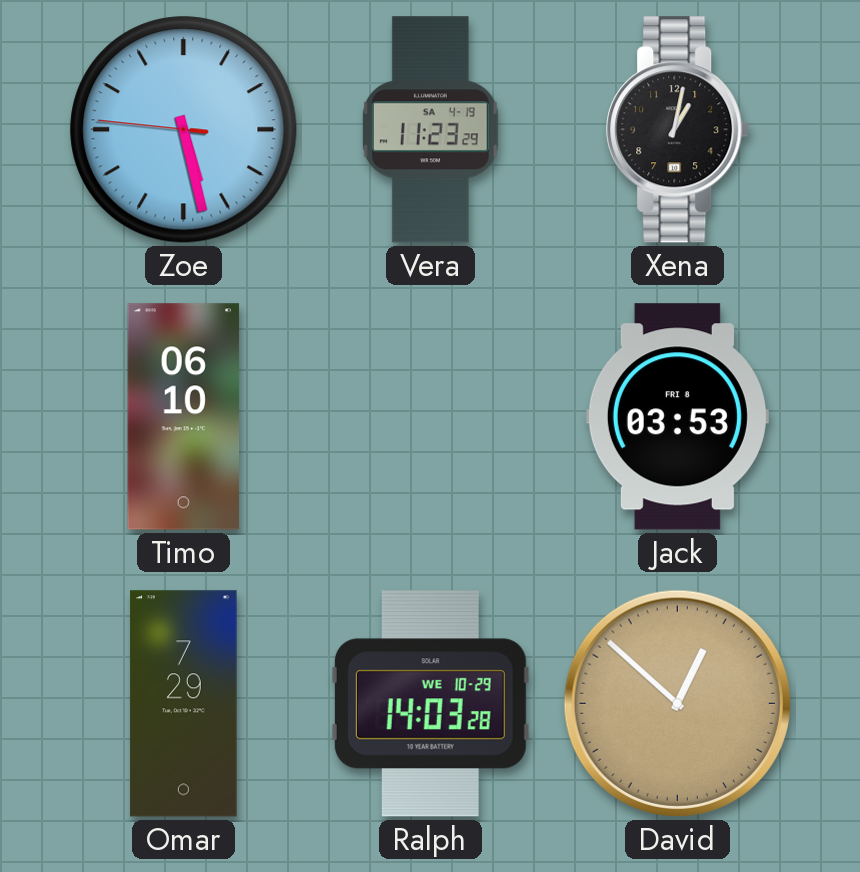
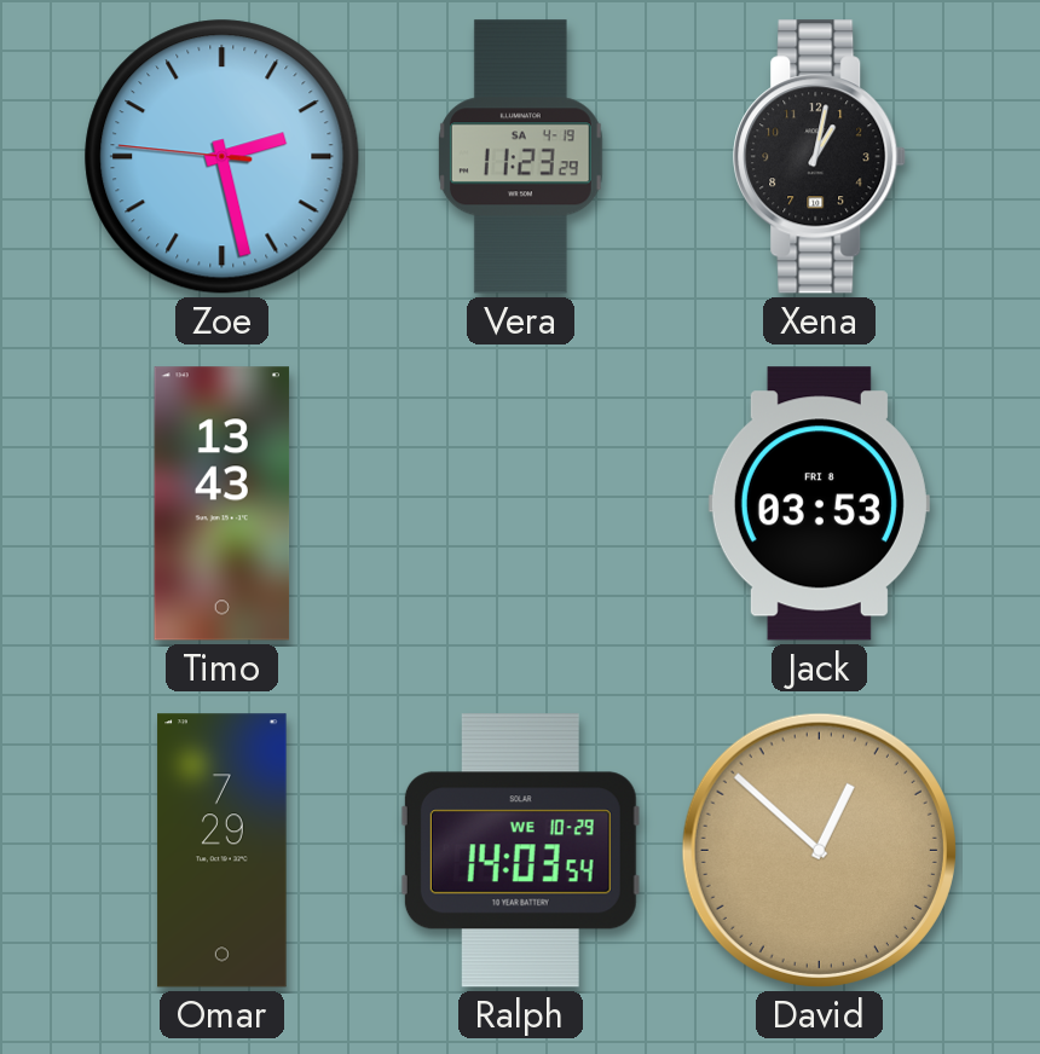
Zoe: 5:27 -> 2:27
Timo: 06:10 -> 13:43
Ralph: 14:03:28 -> 14:03:54
